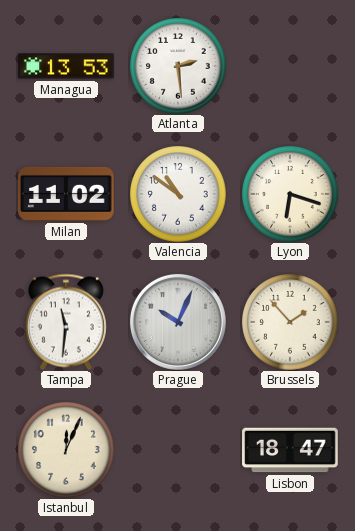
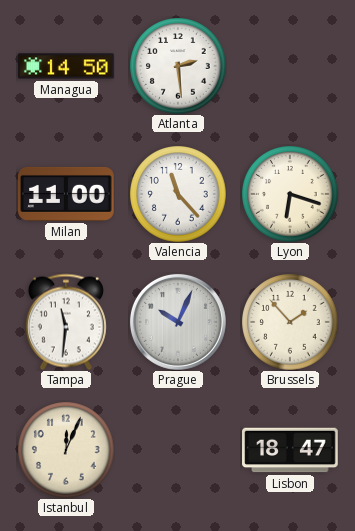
Managua: 13:53 -> 14:50
Milan: 11:02 -> 11:00
Valencia: 10:51 -> 11:23
